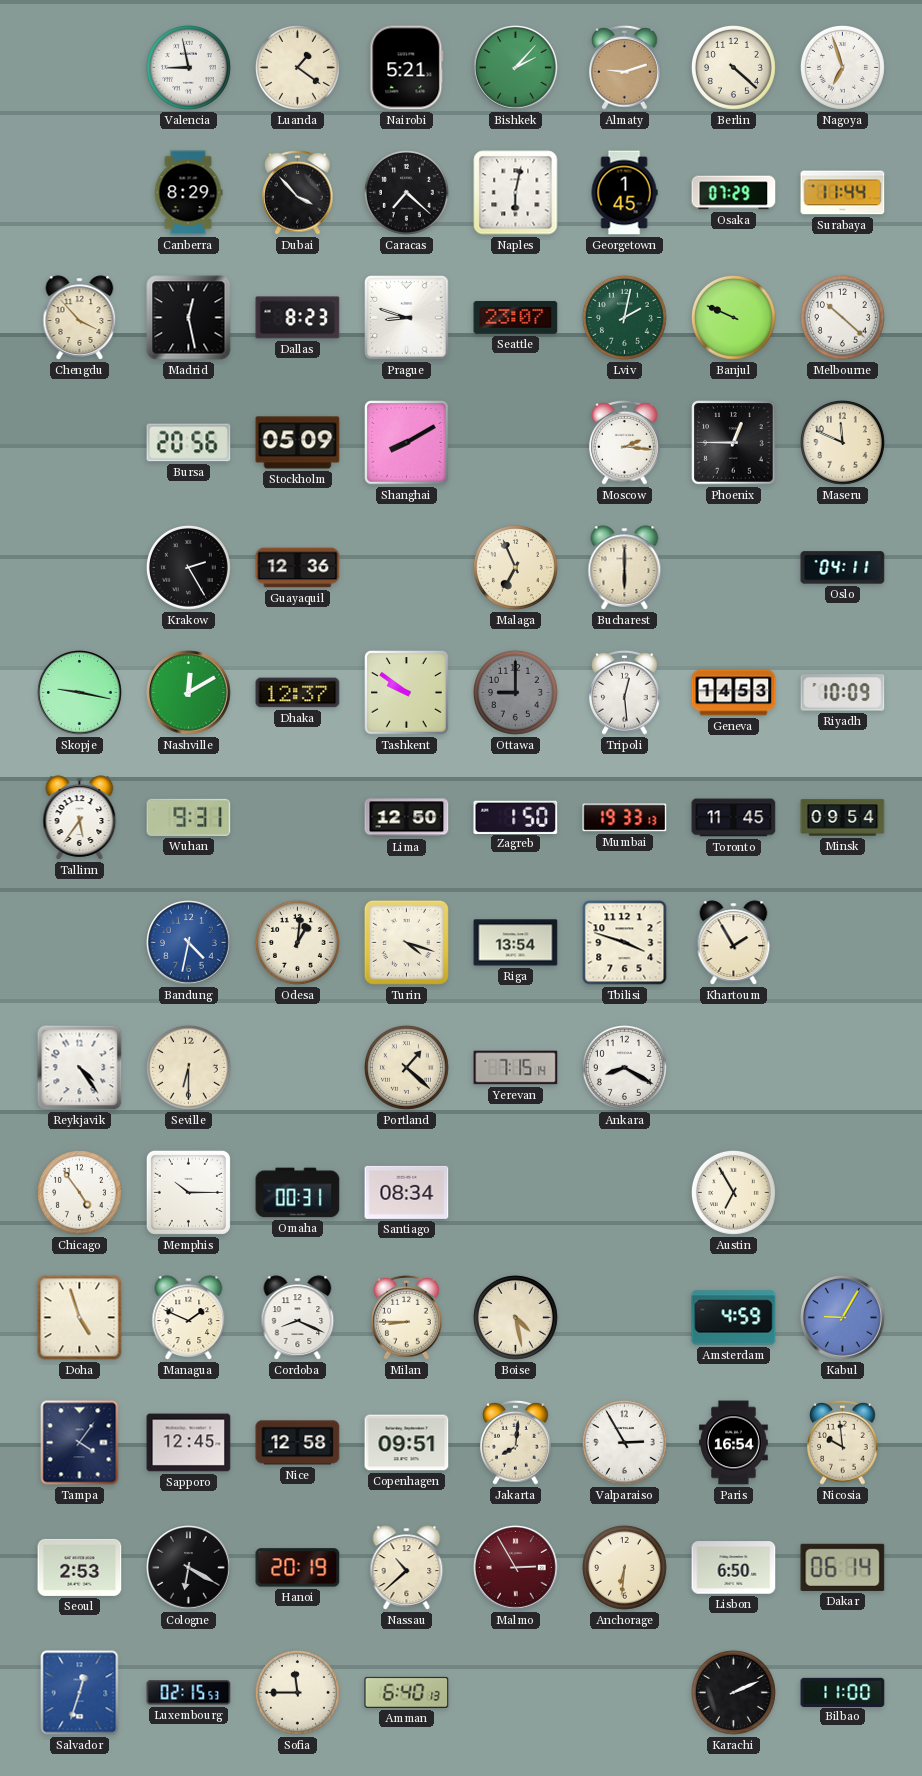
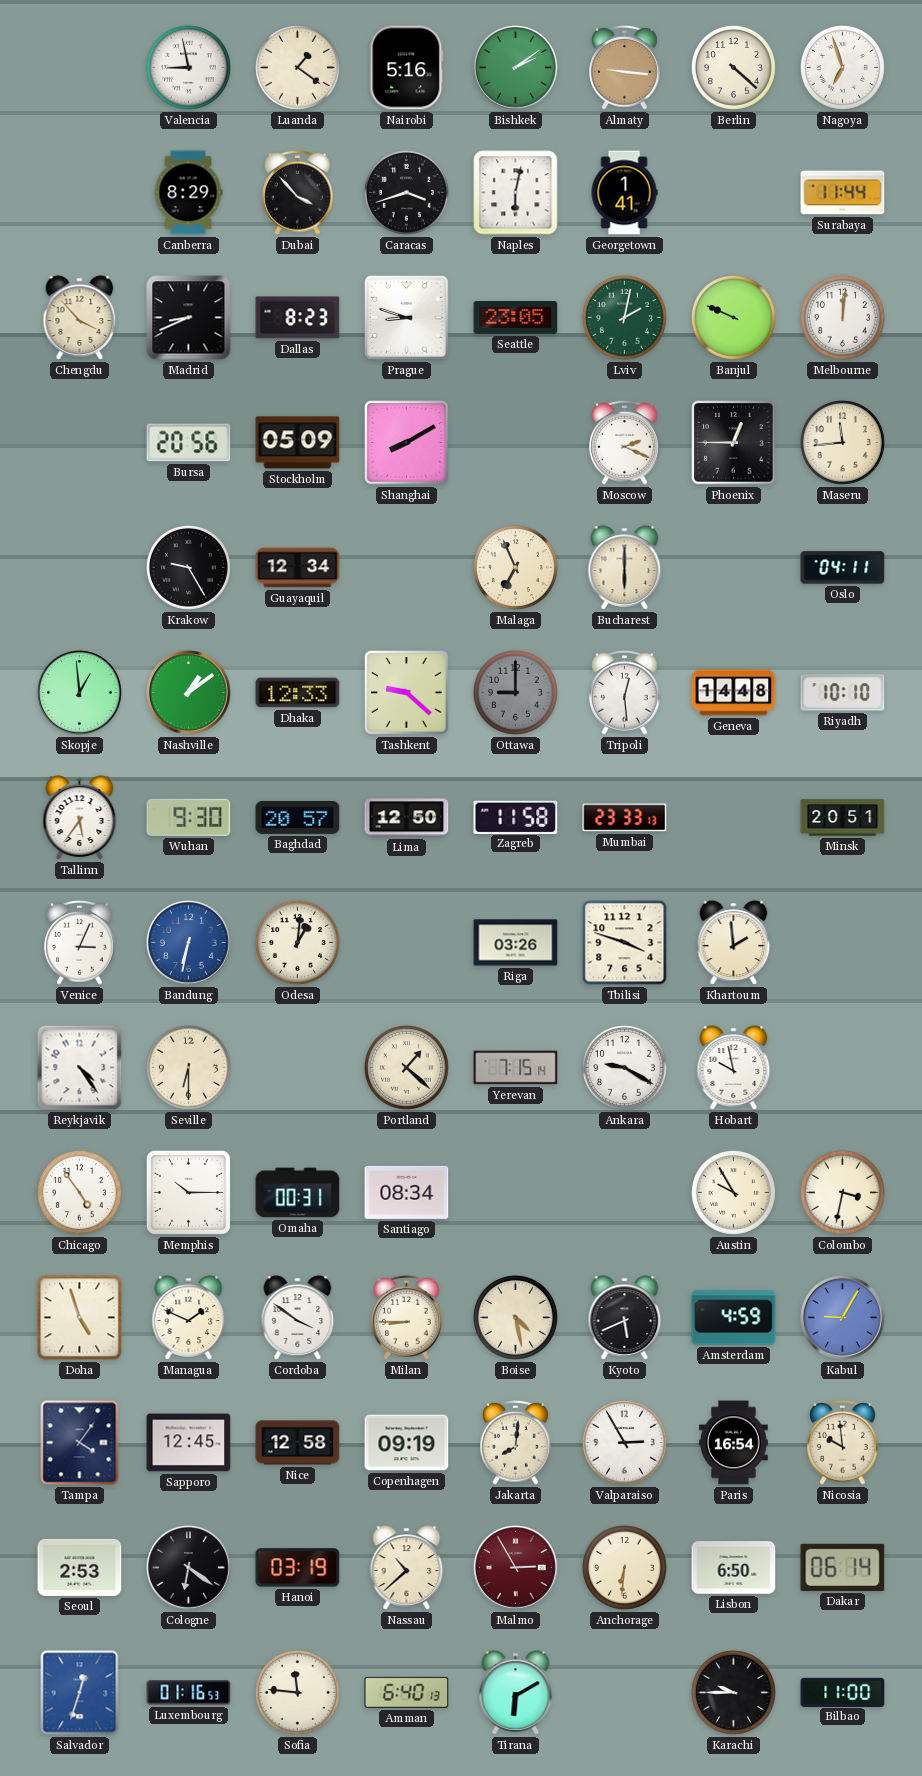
Nairobi: 5:21 -> 5:16
Bishkek: 2:07 -> 2:09
Almaty: 9:12 -> 9:16
Caracas: 7:22 -> 3:42
Georgetown: 1:45 -> 1:41
Osaka: 07:29 -> none
Madrid: 12:28 -> 8:41
Seattle: 23:07 -> 23:05
Melbourne: 10:22 -> 12:01
Moscow: 2:16 -> 2:19
Maseru: 11:49 -> 11:44
Krakow: 2:25 -> 9:25
Guayaquil: 12:36 -> 12:34
Skopje: 9:17 -> 12:59
Nashville: 12:10 -> 1:09
Dhaka: 12:37 -> 12:33
Tashkent: 9:51 -> 9:22
Geneva: 14:53 -> 14:48
Riyadh: 10:09 -> 10:10
Wuhan: 9:31 -> 9:30
Baghdad: none -> 20:57
Zagreb: 1:50 -> 11:58
Mumbai: 19:33 -> 23:33
Toronto: 11:45 -> none
Minsk: 09:54 -> 20:51
Venice: none -> 3:04
Bandung: 4:32 -> 6:32
Turin: 4:18 -> none
Riga: 13:54 -> 03:26
Khartoum: 1:55 -> 1:59
Ankara: 8:20 -> 9:20
Hobart: none -> 9:58
Austin: 6:55 -> 9:55
Colombo: none -> 3:32
Cordoba: 8:19 -> 3:51
Kyoto: none -> 5:41
Copenhagen: 09:51 -> 09:19
Cologne: 6:20 -> 6:21
Hanoi: 20:19 -> 03:19
Luxembourg: 02:15 -> 01:16
Sofia: 11:45 -> 11:46
Tirana: none -> 6:10
Karachi: 2:11 -> 9:45
